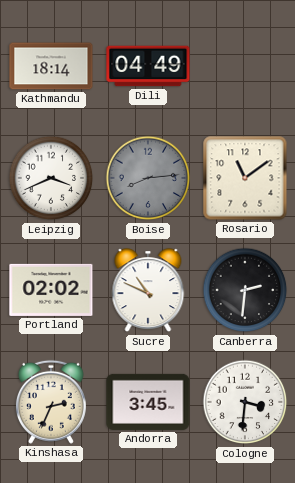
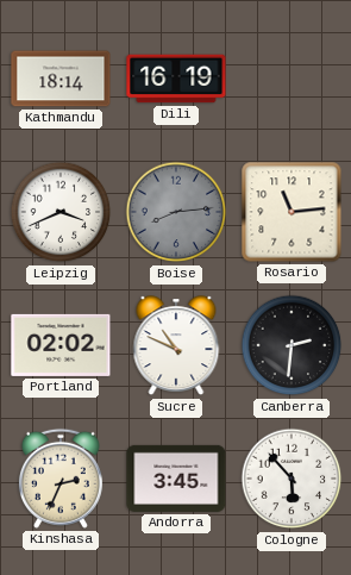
Dili: 04:49 -> 16:19
Rosario: 11:09 -> 11:14
Cologne: 3:31 -> 5:53
